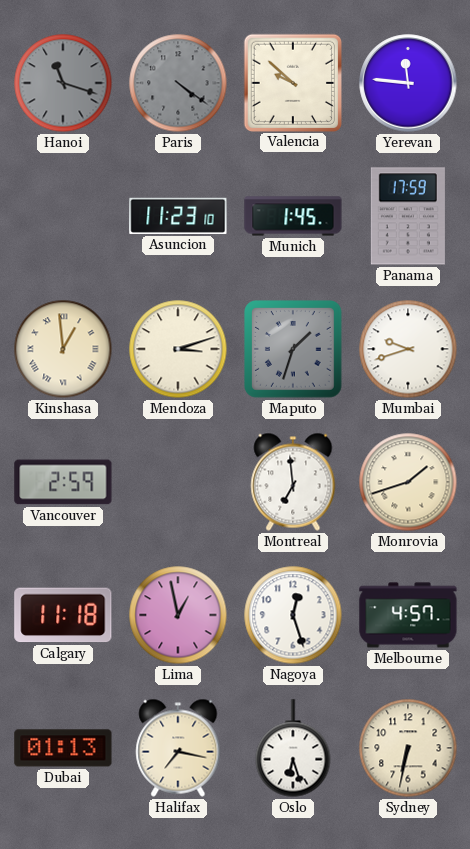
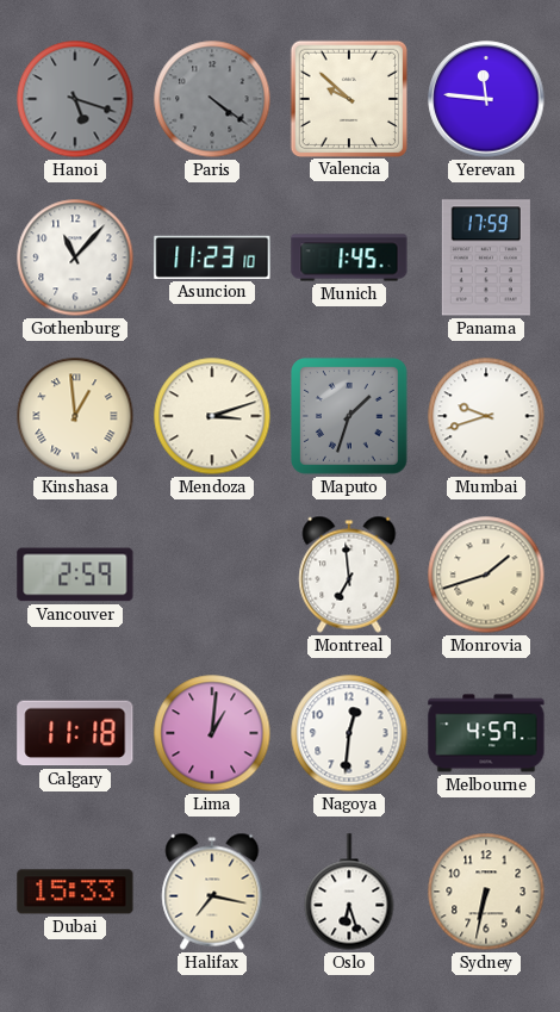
Hanoi: 11:18 -> 5:18
Gothenburg: none -> 11:07
Lima: 12:58 -> 1:01
Nagoya: 12:27 -> 12:31
Dubai: 01:13 -> 15:33
